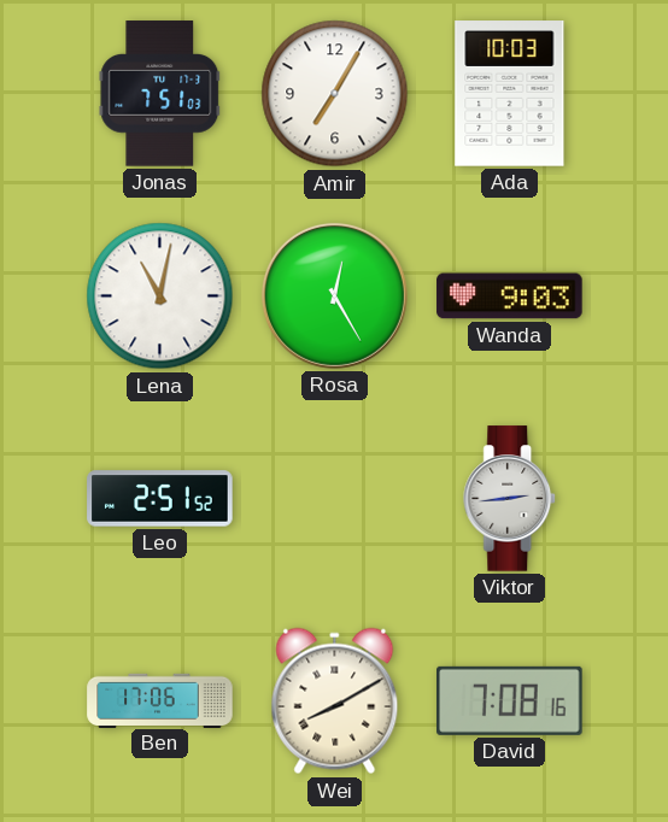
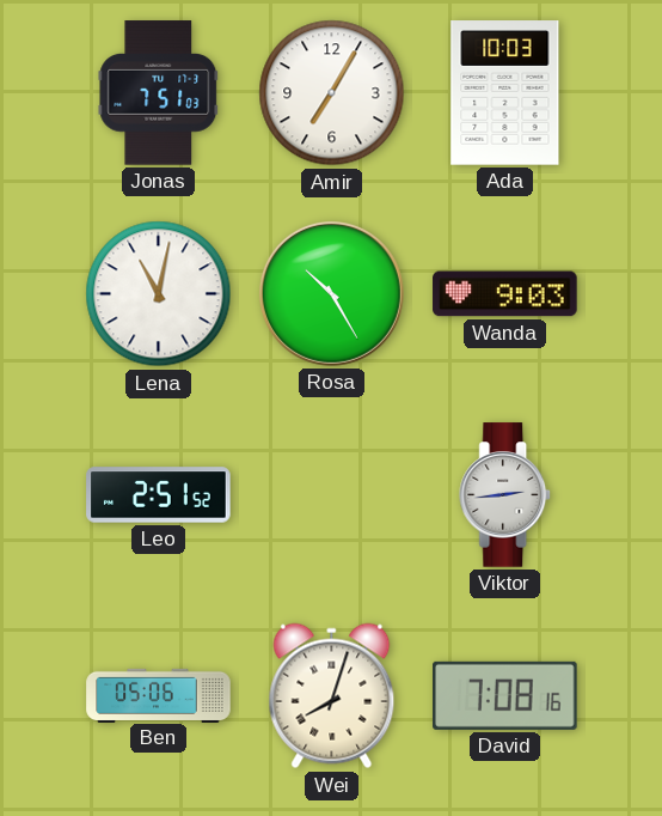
Rosa: 12:25 -> 10:25
Ben: 17:06 -> 05:06
Wei: 8:10 -> 8:03
